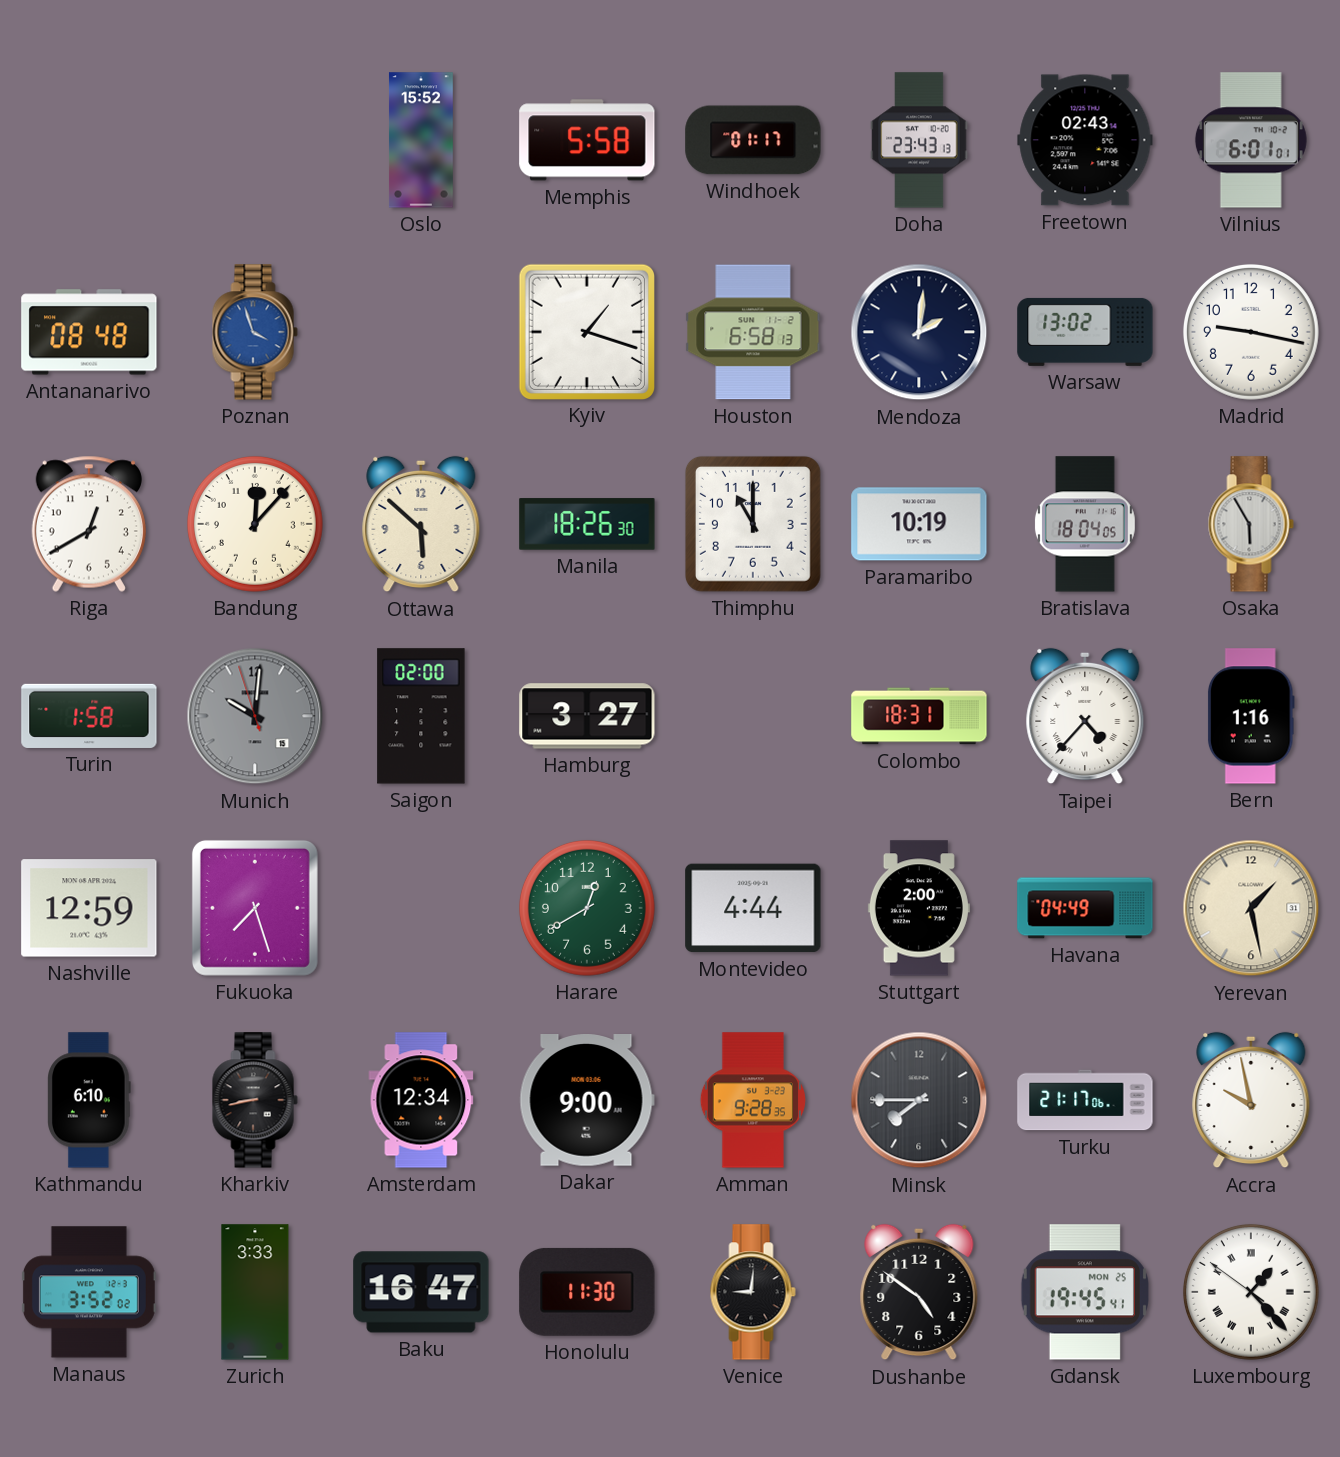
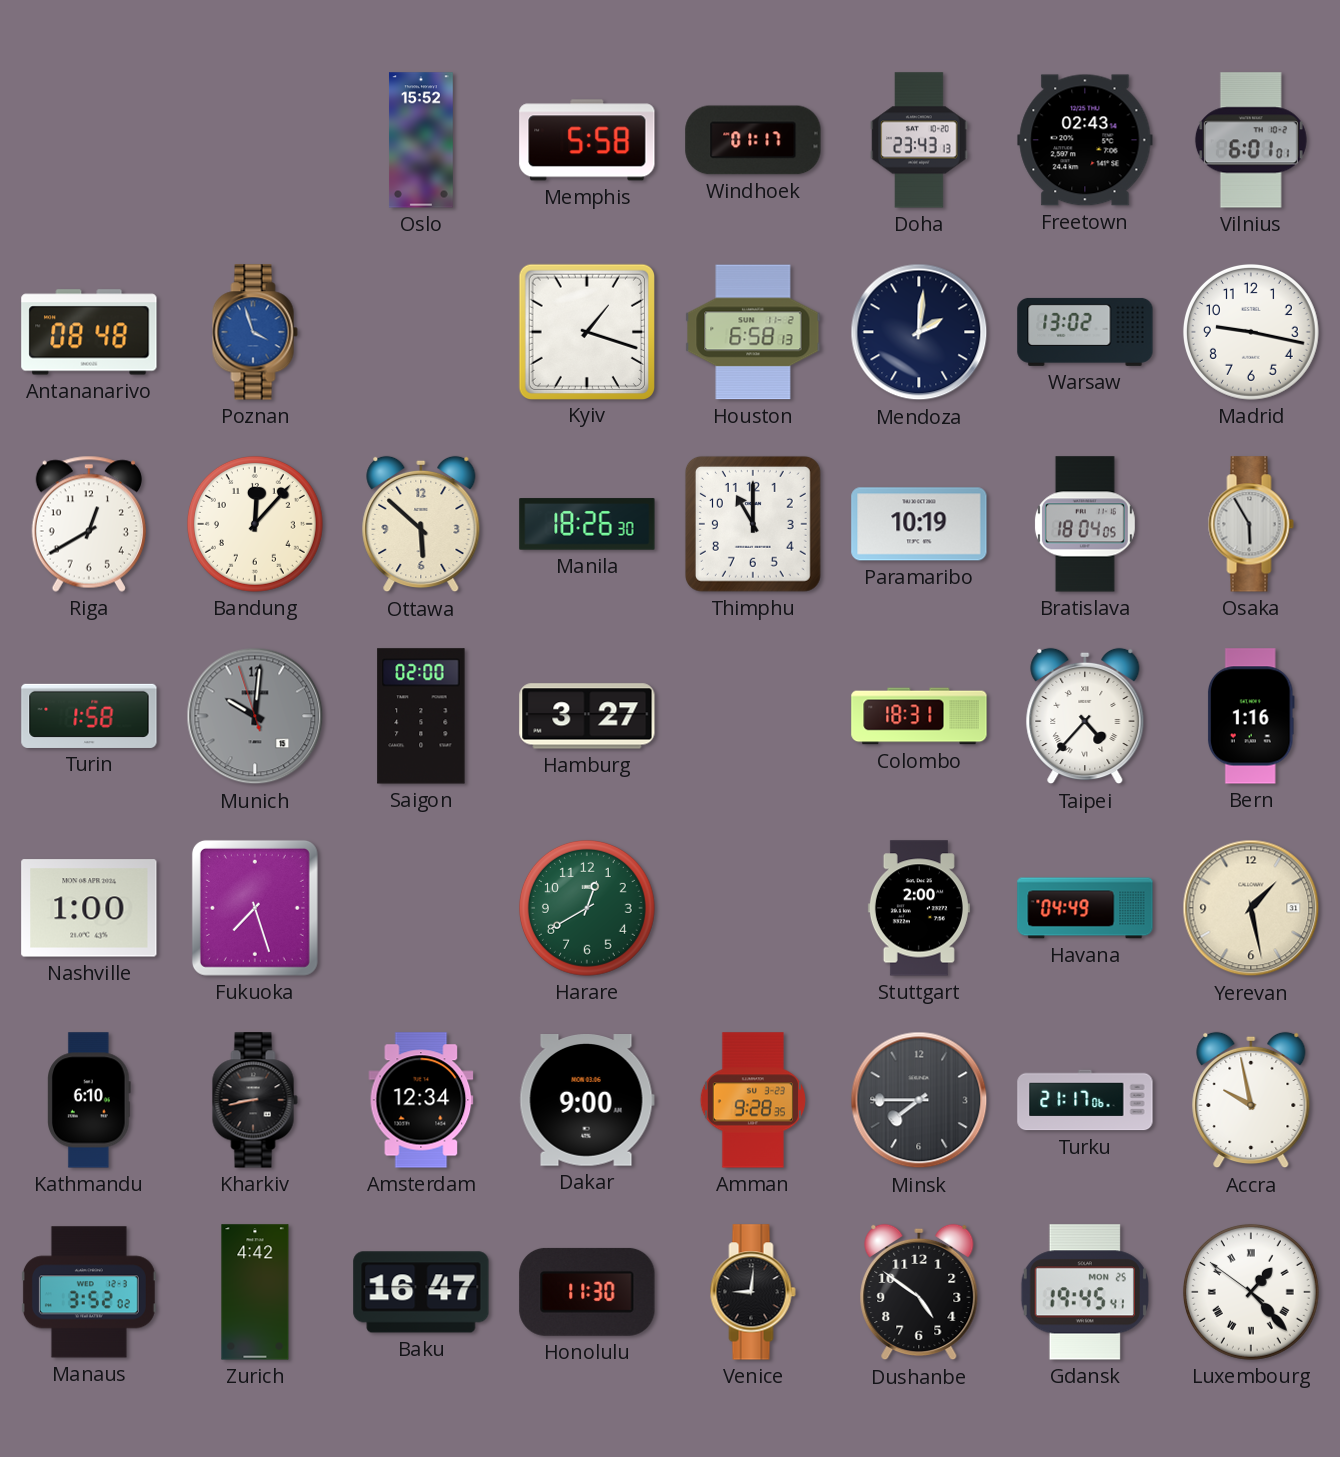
Nashville: 12:59 -> 1:00
Montevideo: 4:44 -> none
Zurich: 3:33 -> 4:42
